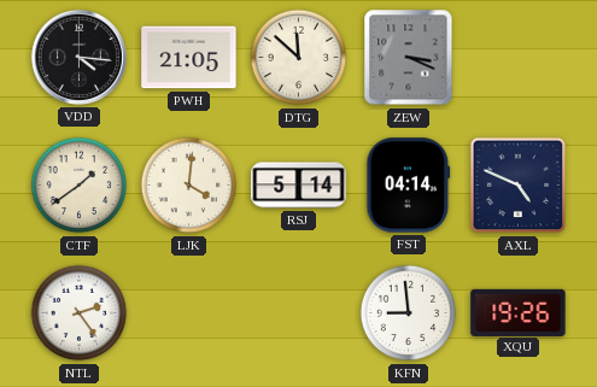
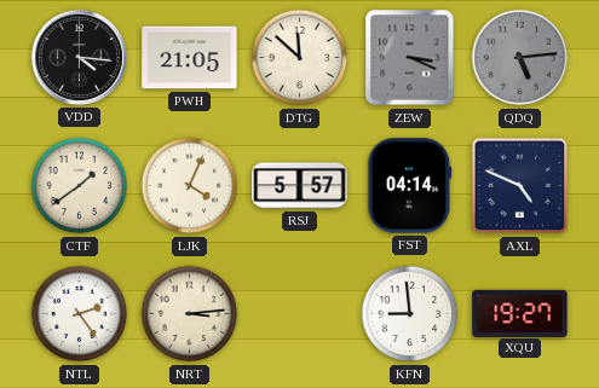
QDQ: none -> 5:14
LJK: 4:01 -> 4:04
RSJ: 5:14 -> 5:57
NRT: none -> 3:14
XQU: 19:26 -> 19:27
